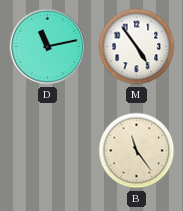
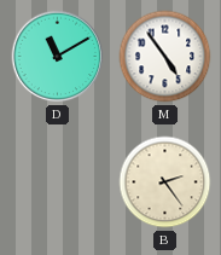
D: 11:13 -> 11:10
B: 11:24 -> 2:24
